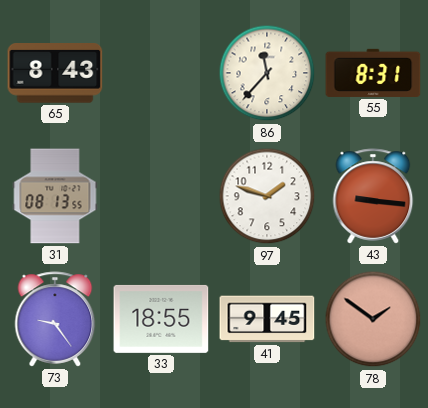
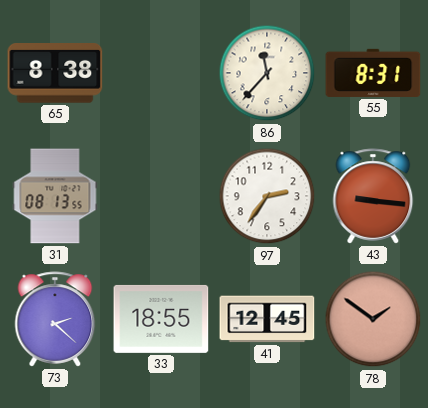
65: 8:43 -> 8:38
97: 1:48 -> 2:36
73: 9:24 -> 2:22
41: 9:45 -> 12:45
